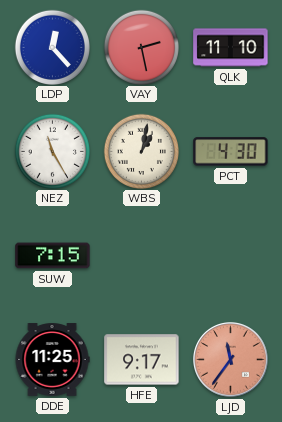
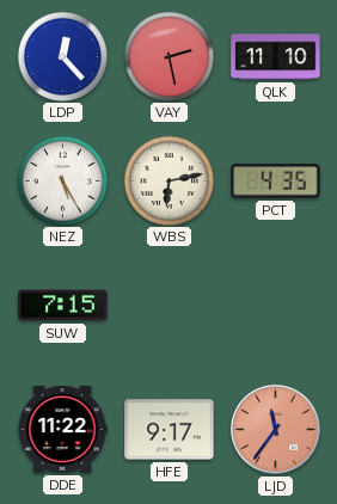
NEZ: 11:25 -> 5:25
WBS: 1:02 -> 6:13
PCT: 4:30 -> 4:35
DDE: 11:25 -> 11:22
